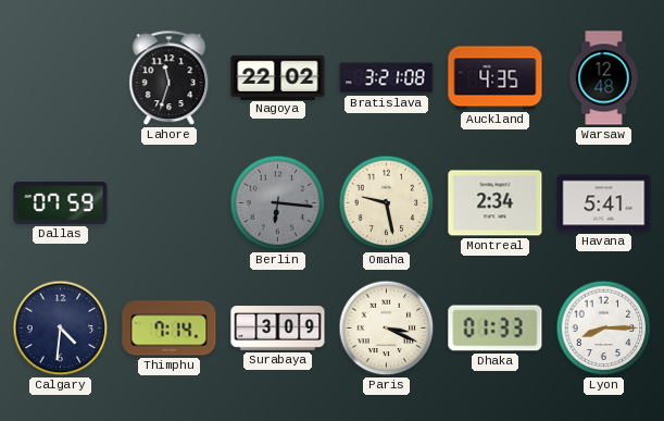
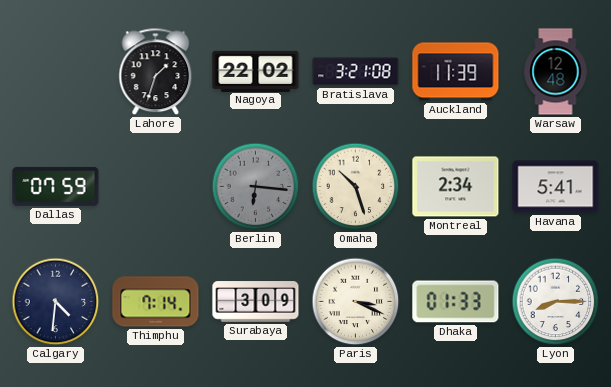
Lahore: 11:33 -> 1:33
Auckland: 4:35 -> 11:39
Omaha: 9:28 -> 10:27
